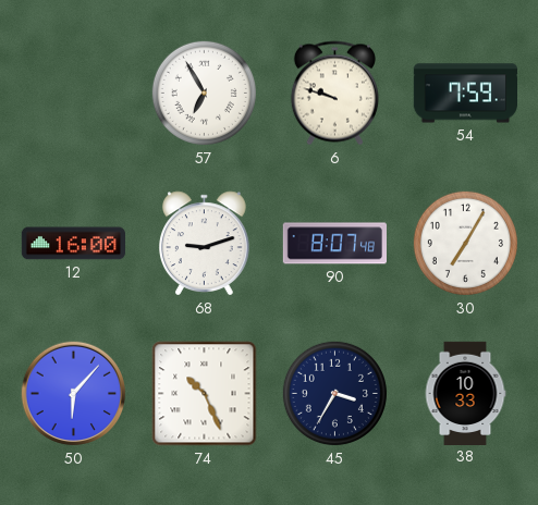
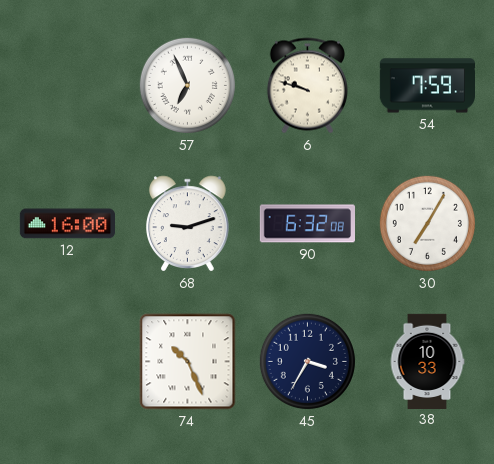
57: 6:55 -> 6:56
90: 8:07 -> 6:32
50: 6:07 -> none
